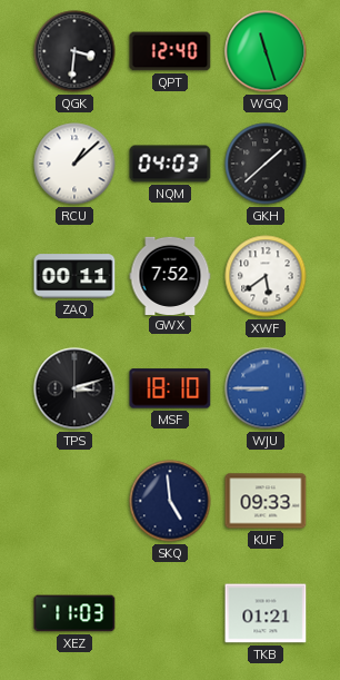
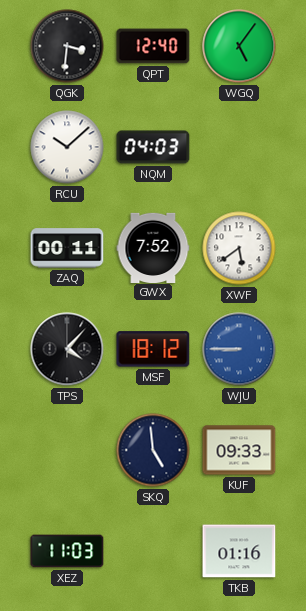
WGQ: 11:27 -> 5:06
RCU: 1:08 -> 10:08
GKH: 1:38 -> none
TPS: 3:12 -> 4:07
MSF: 18:10 -> 18:12
TKB: 01:21 -> 01:16
